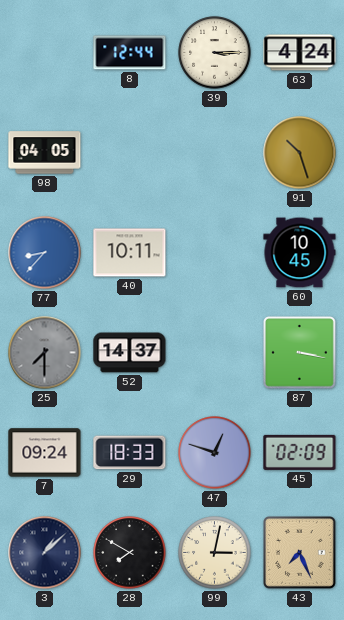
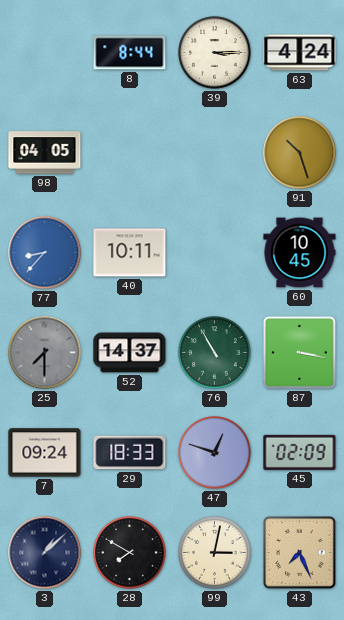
8: 12:44 -> 8:44
76: none -> 10:55
